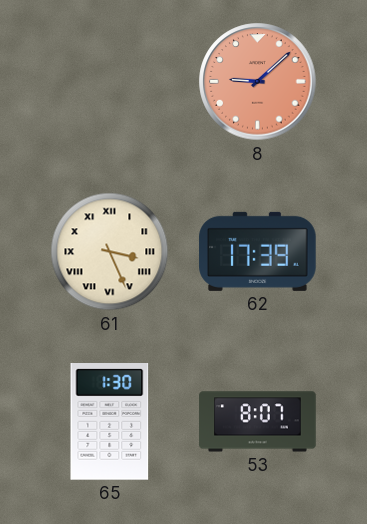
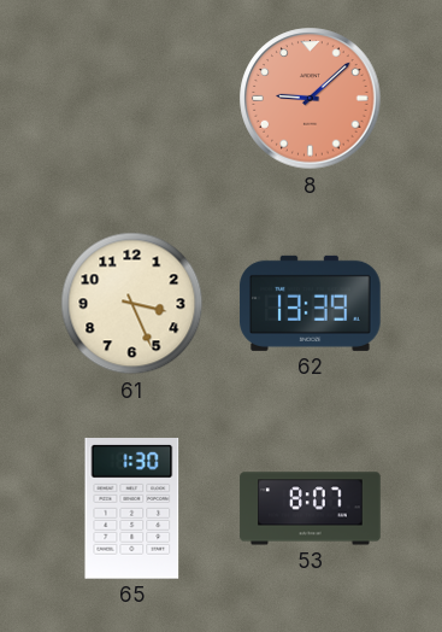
61 numerals: Roman -> Arabic
62: 17:39 -> 13:39
